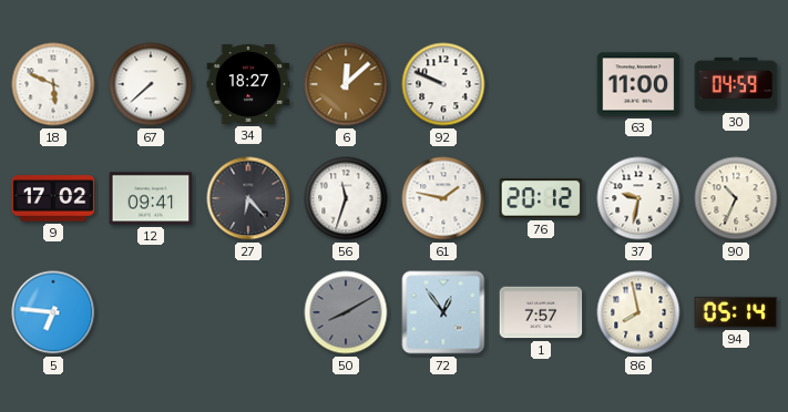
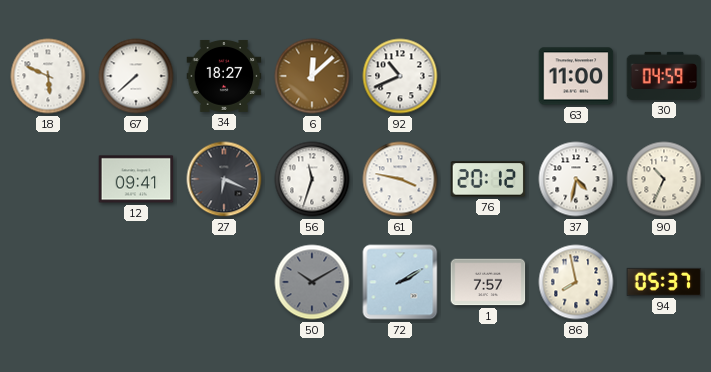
92: 9:49 -> 10:41
9: 17:02 -> none
27: 6:23 -> 6:19
61: 1:47 -> 3:47
37: 9:32 -> 4:32
5: 6:46 -> none
50: 8:10 -> 10:10
72: 12:54 -> 2:10
94: 05:14 -> 05:37
